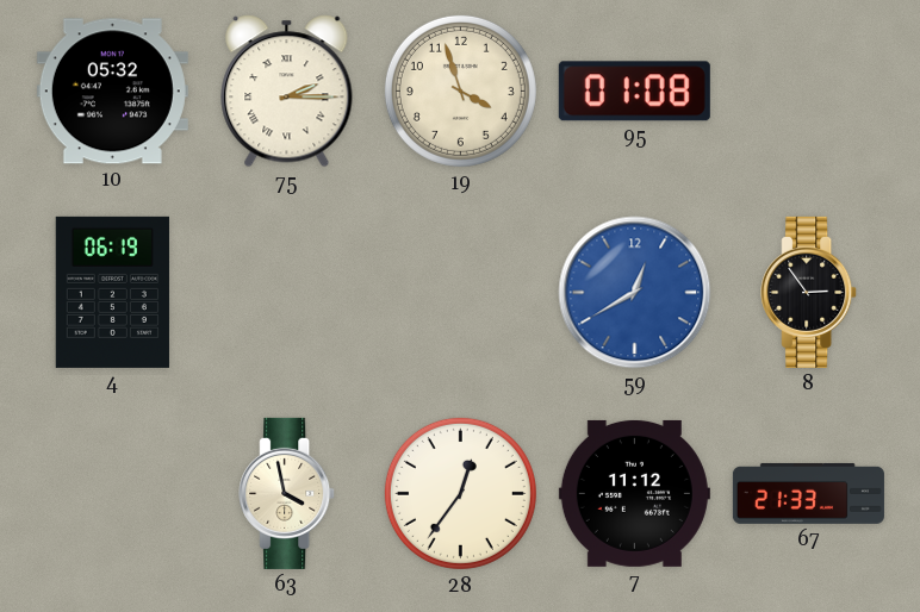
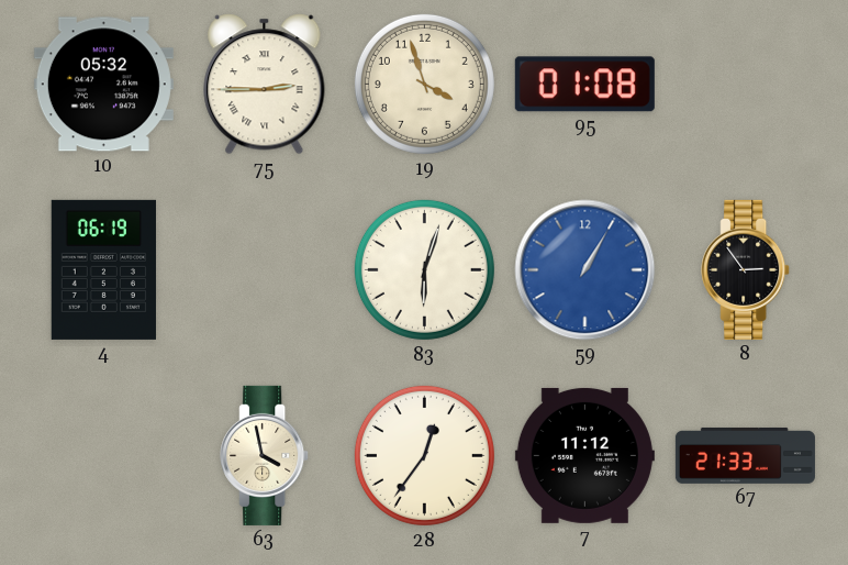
75: 2:15 -> 2:45
83: none -> 6:03
59: 12:40 -> 1:05
